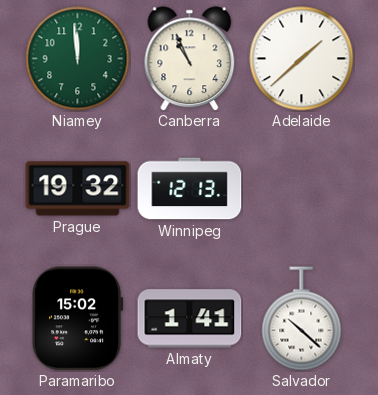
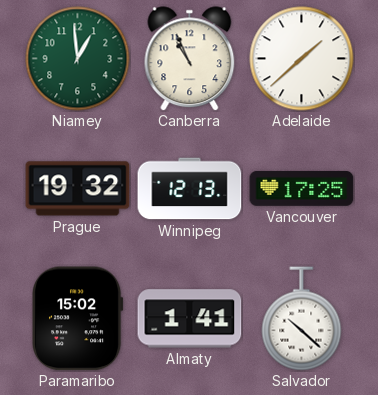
Niamey: 11:59 -> 12:59
Vancouver: none -> 17:25
